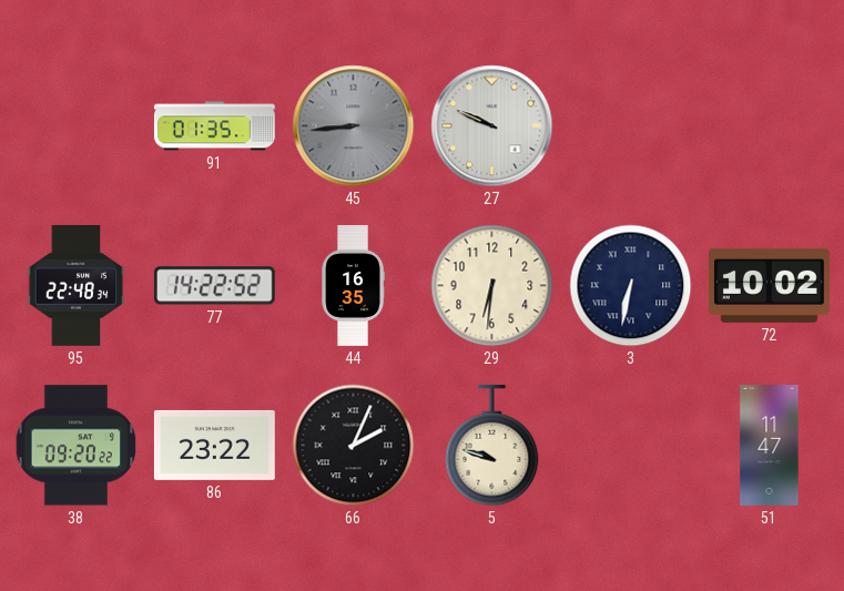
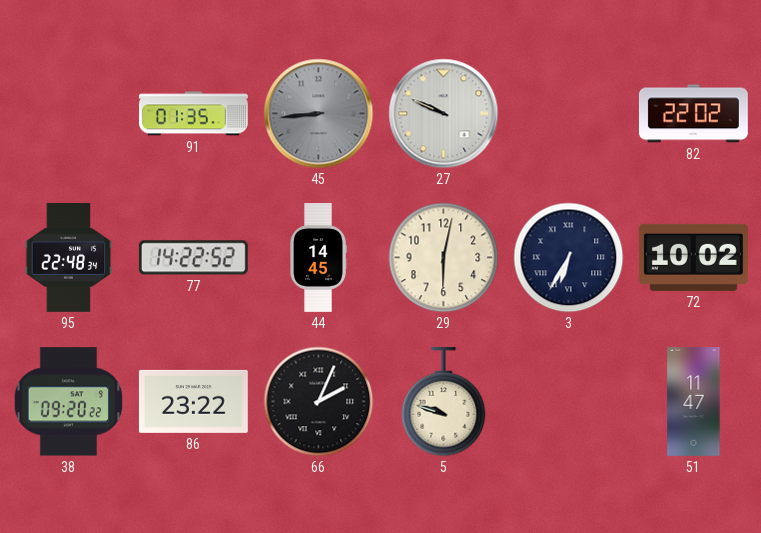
82: none -> 22:02
44: 16:35 -> 14:45
29: 6:31 -> 6:02
3: 6:32 -> 6:35
